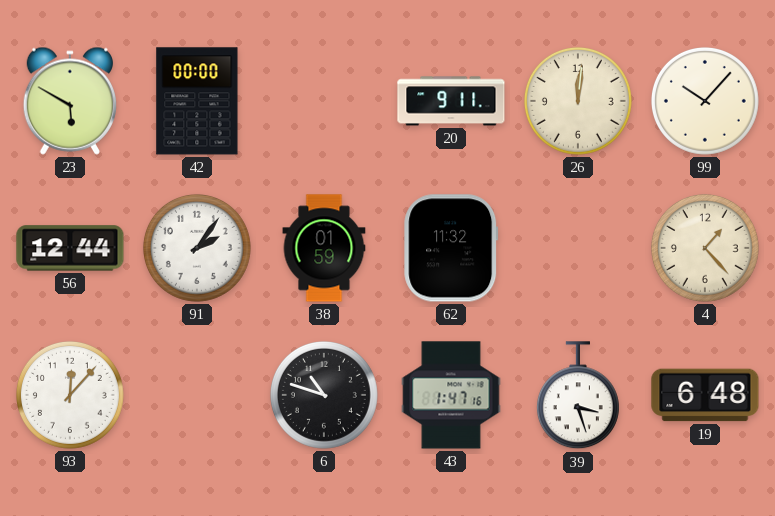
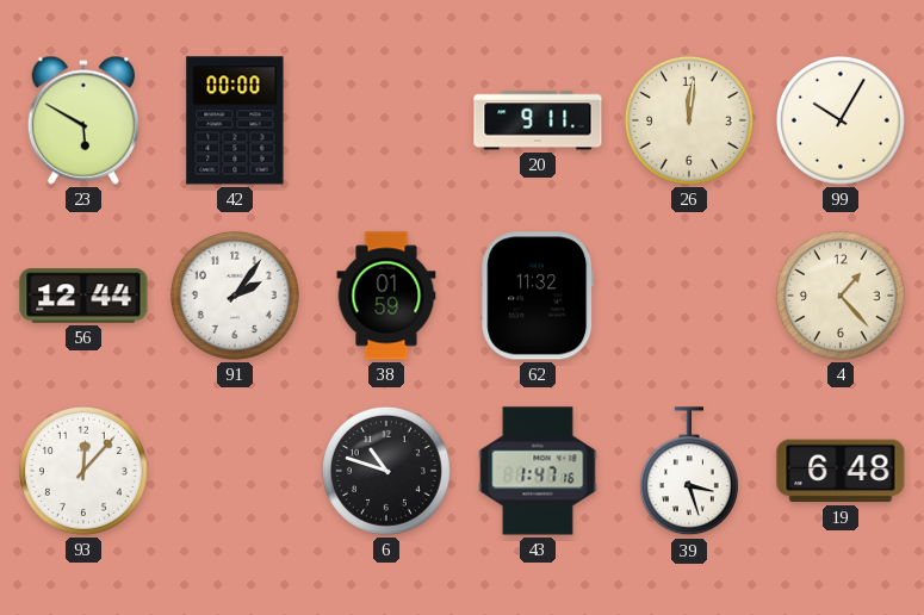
99: 10:07 -> 10:05
